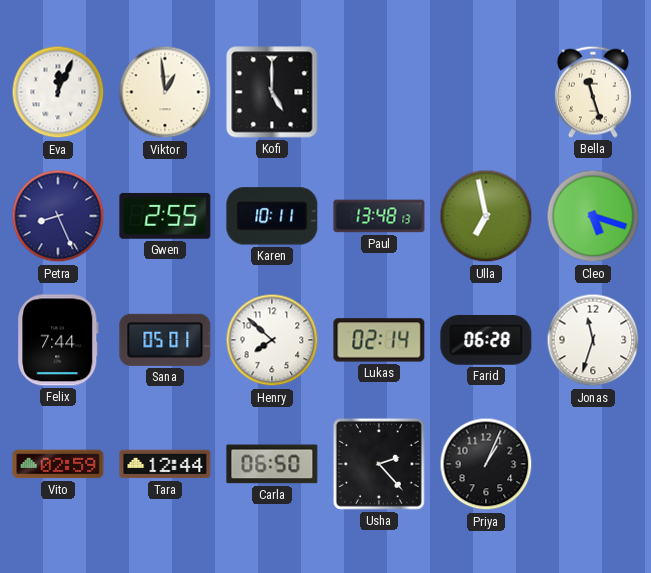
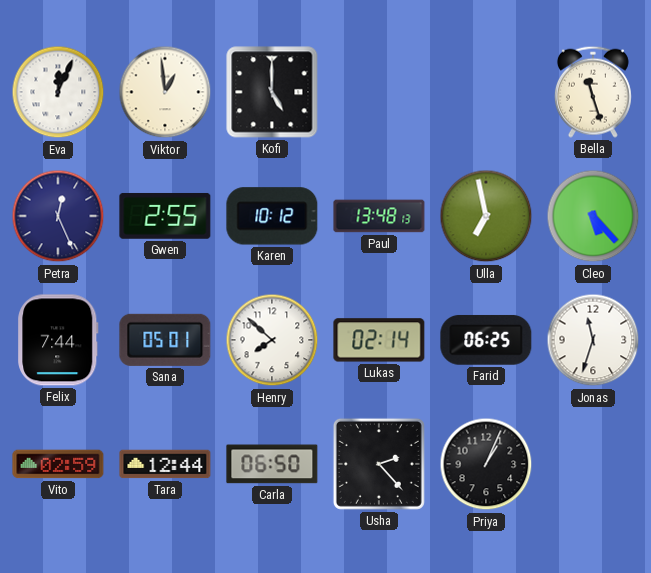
Petra: 8:26 -> 12:26
Karen: 10:11 -> 10:12
Cleo: 5:18 -> 5:23
Farid: 06:28 -> 06:25
